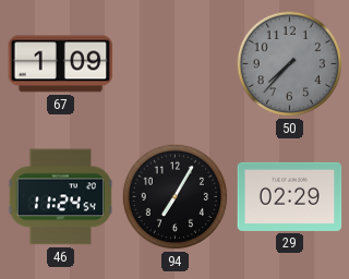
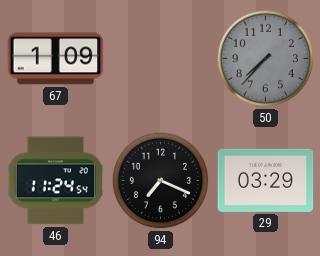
94: 7:05 -> 7:19
29: 02:29 -> 03:29
